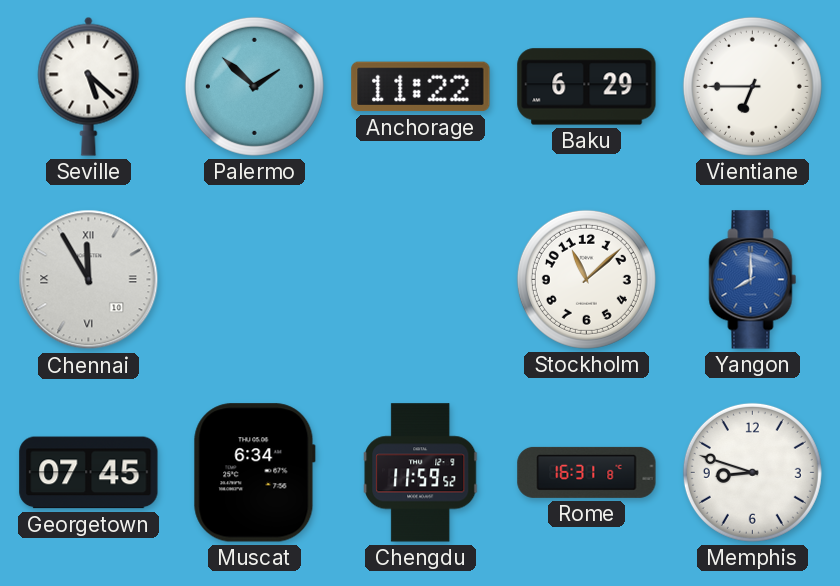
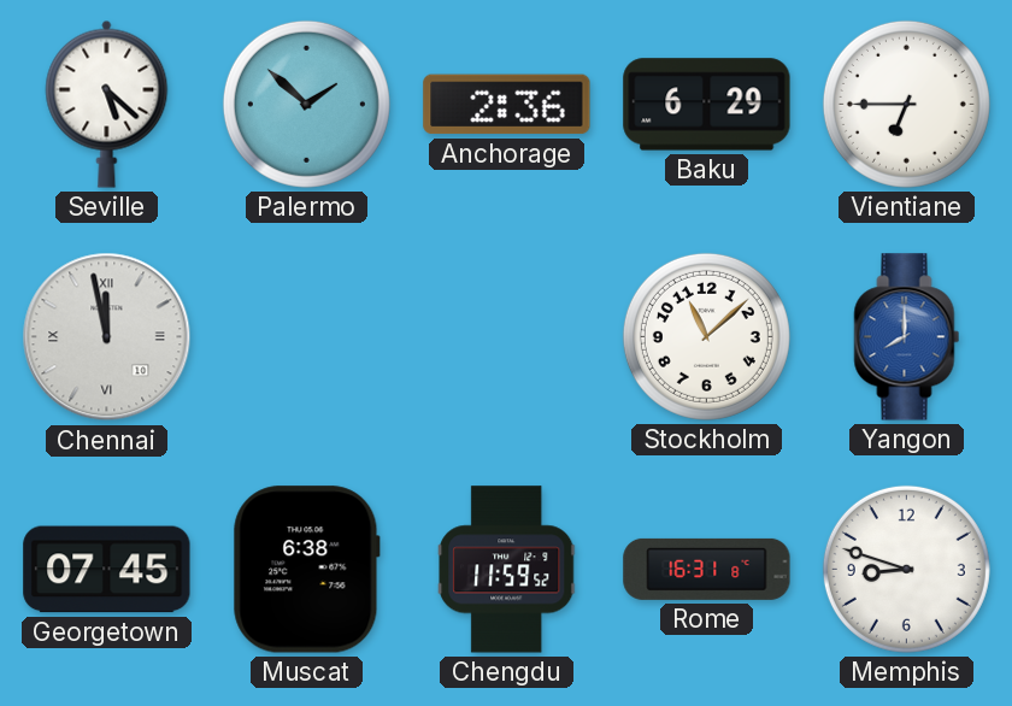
Anchorage: 11:22 -> 2:36
Chennai: 11:55 -> 11:58
Muscat: 6:34 -> 6:38
